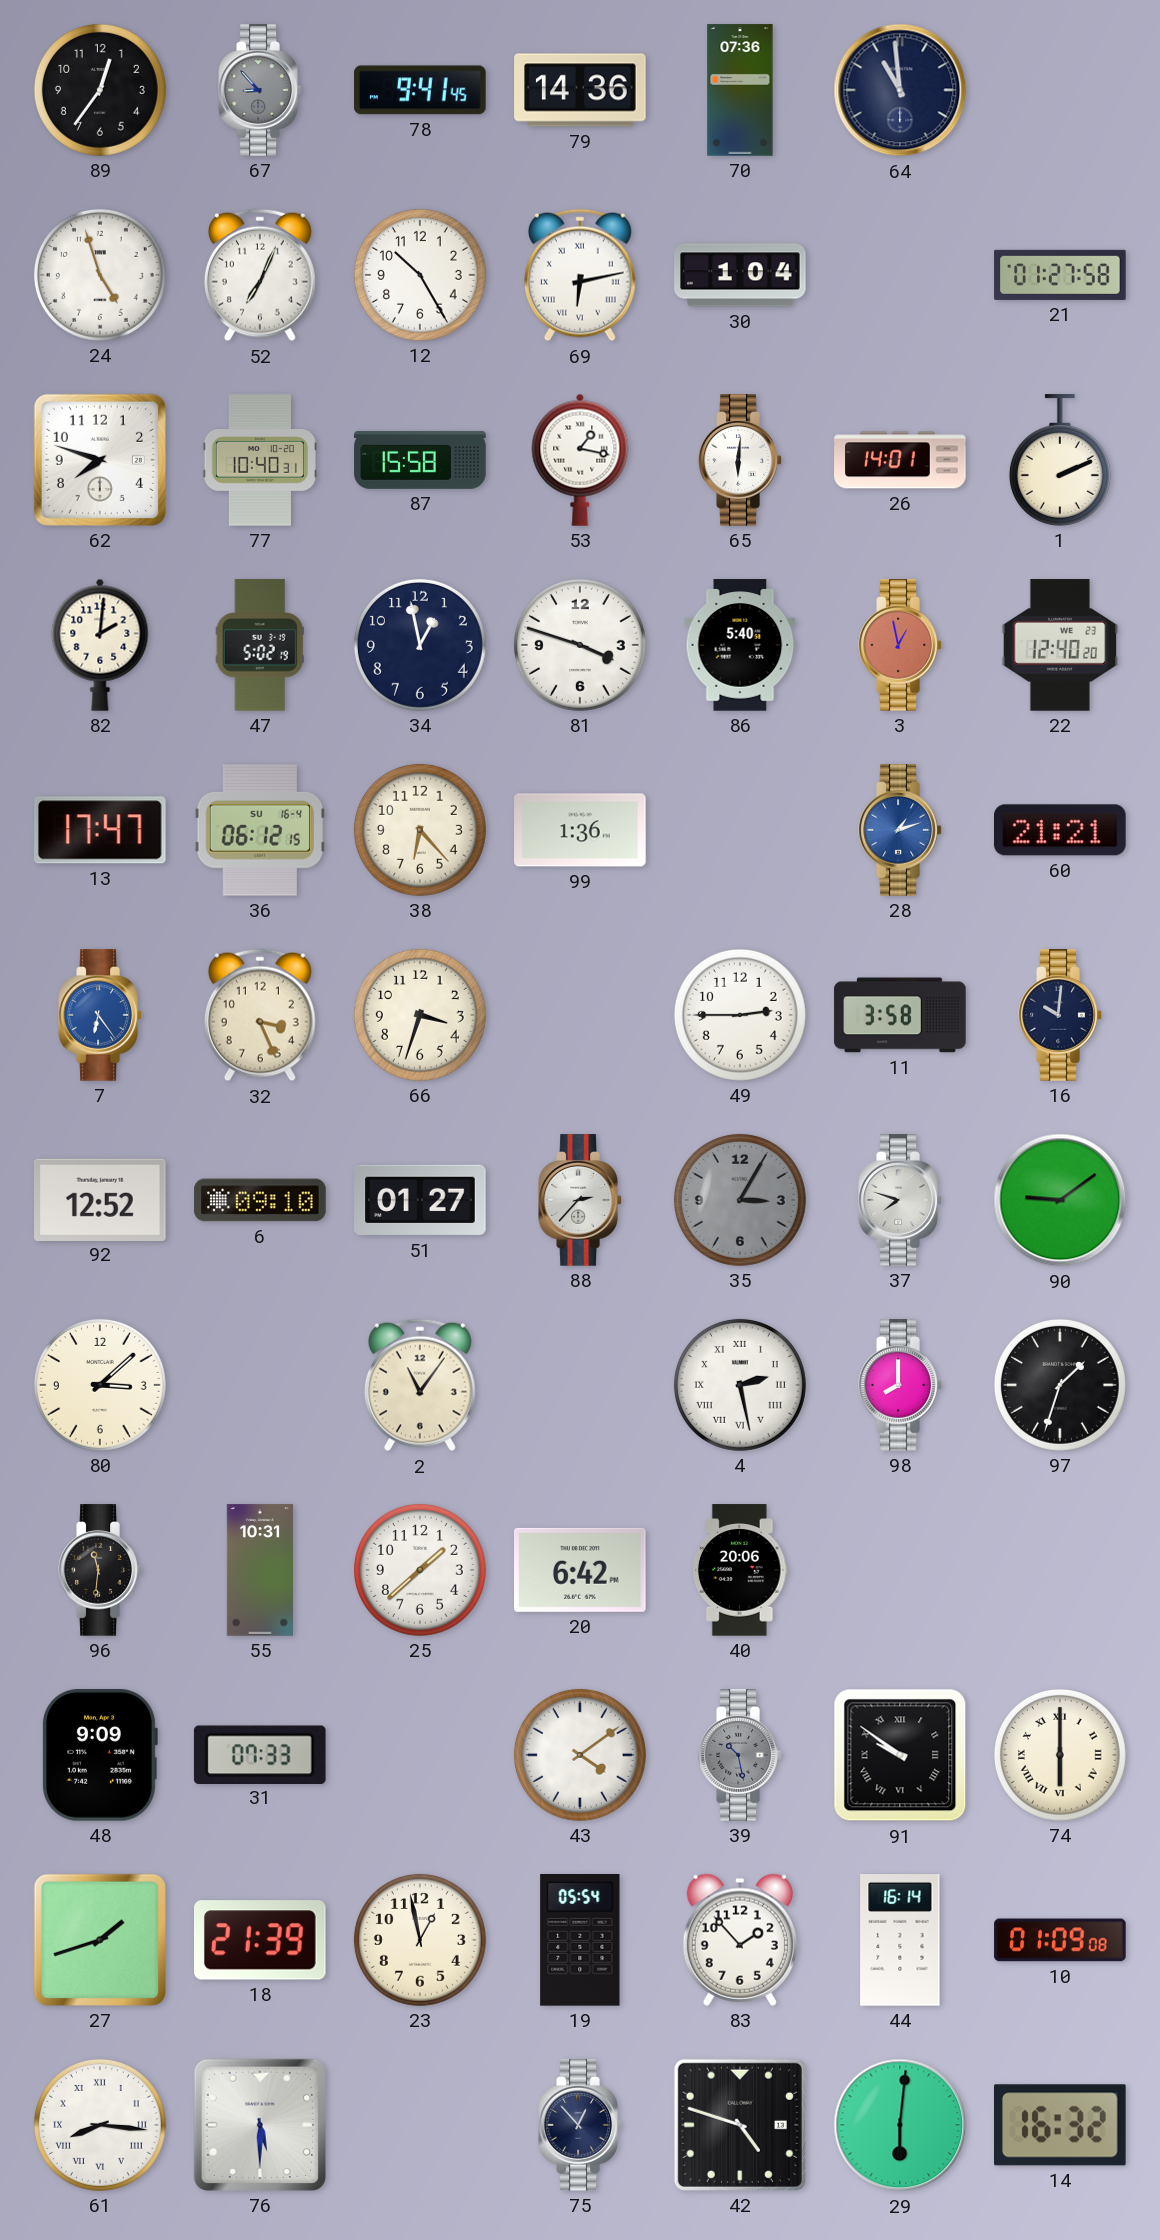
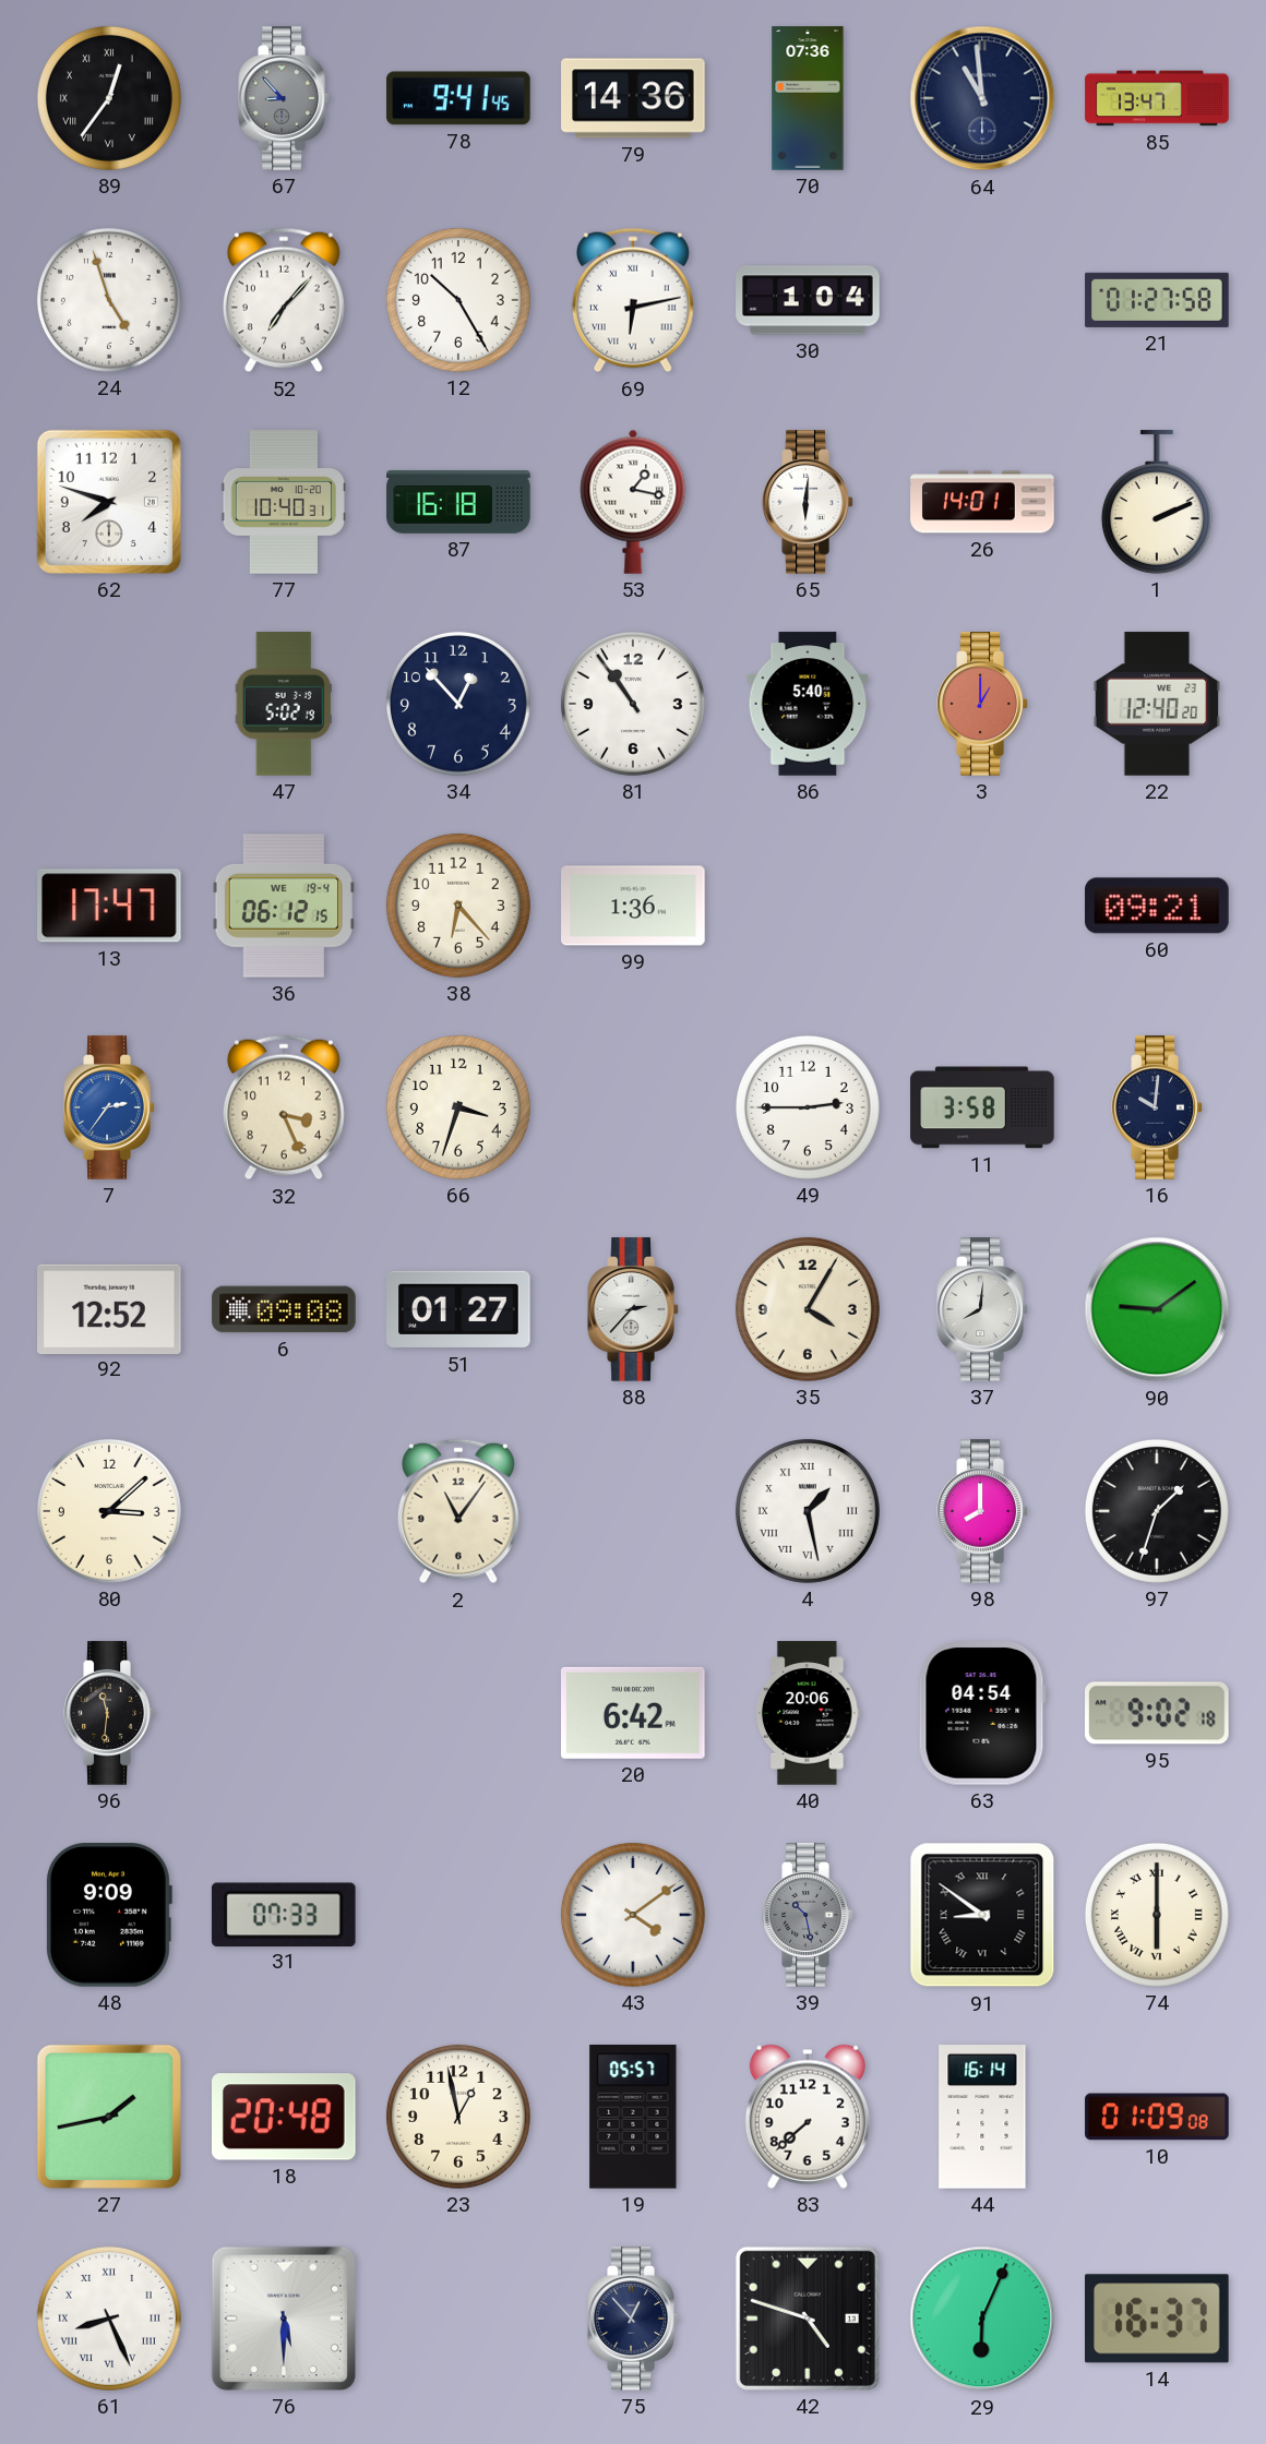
89 numerals: Arabic -> Roman
85: none -> 13:47
52: 7:04 -> 7:07
87: 15:58 -> 16:18
82: 2:01 -> none
34: 12:58 -> 12:53
81: 3:48 -> 10:54
3: 12:58 -> 1:00
36 date: SU 16-4 -> WE 19-4
28: 1:12 -> none
60: 21:21 -> 09:21
7: 6:24 -> 2:36
6: 09:10 -> 09:08
35: 3:05 -> 4:05
35 dial: grey -> cream
37: 7:48 -> 8:01
4: 2:28 -> 1:28
55: 10:31 -> none
25: 1:38 -> none
63: none -> 04:54
95: none -> 9:02
91: 9:51 -> 8:51
27: 1:42 -> 1:43
18: 21:39 -> 20:48
19: 05:54 -> 05:57
83: 1:53 -> 7:38
61: 8:16 -> 8:26
29: 6:01 -> 6:04
14: 16:32 -> 16:37
